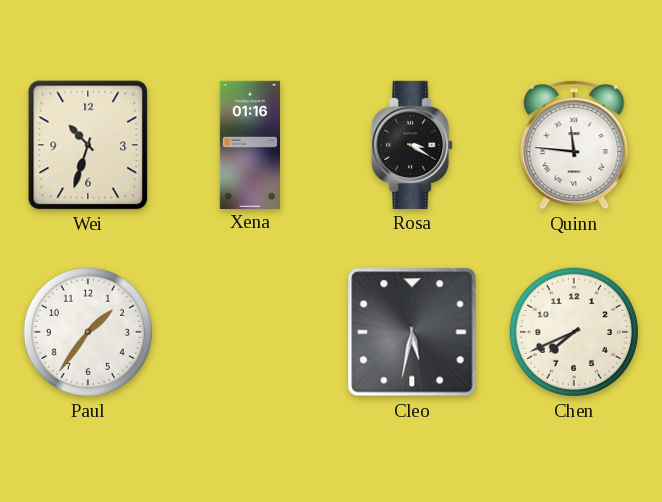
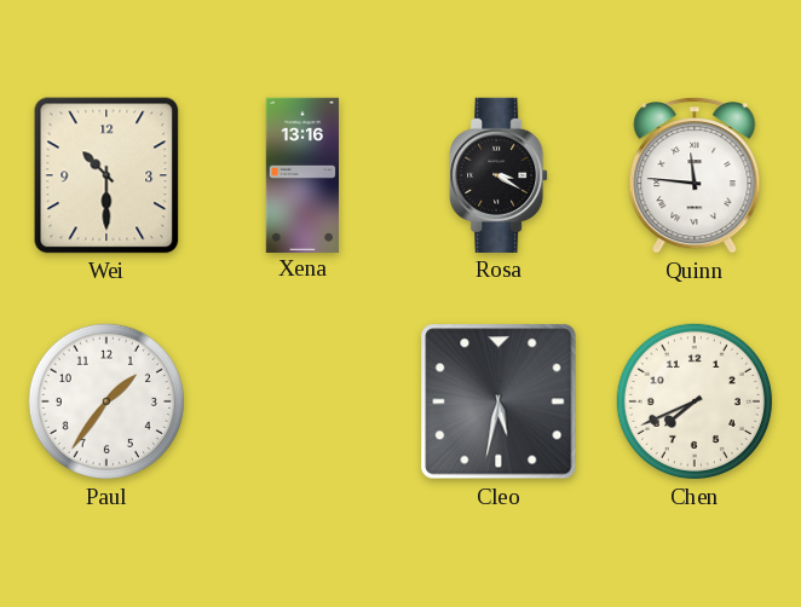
Wei: 10:33 -> 10:30
Xena: 01:16 -> 13:16
